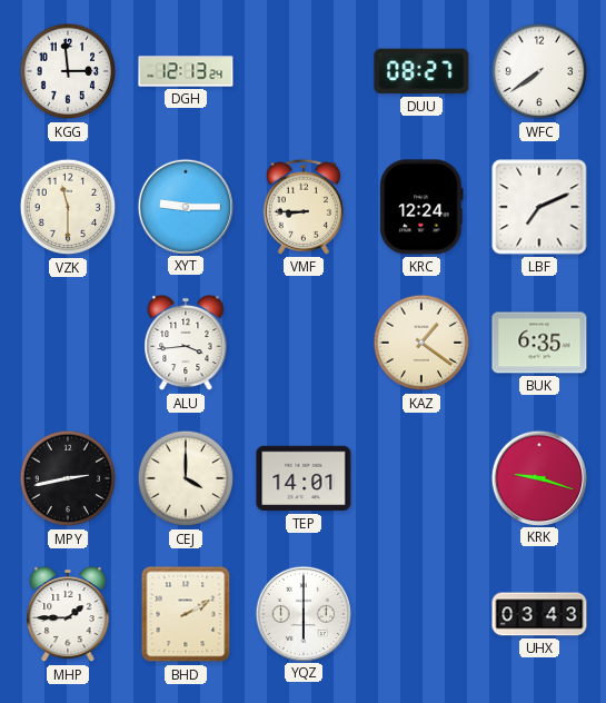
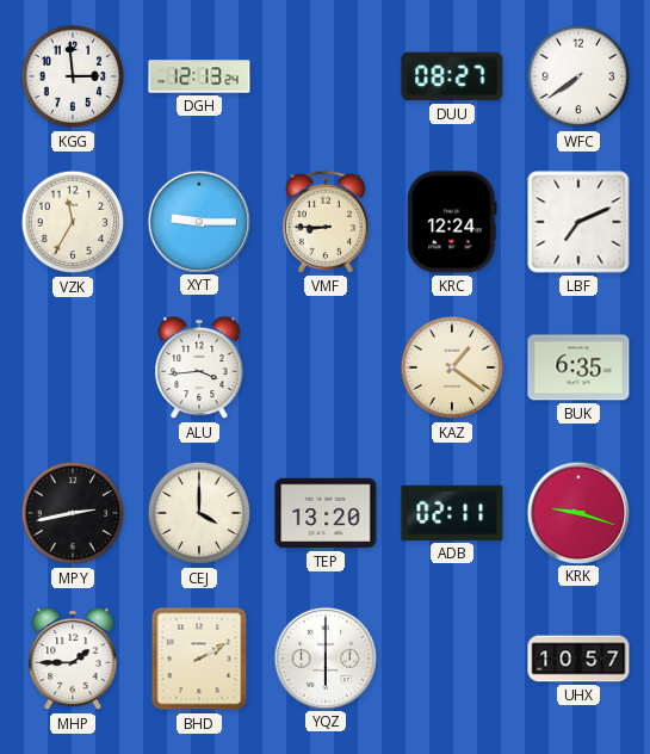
VZK: 11:30 -> 11:35
TEP: 14:01 -> 13:20
ADB: none -> 02:11
UHX: 03:43 -> 10:57
